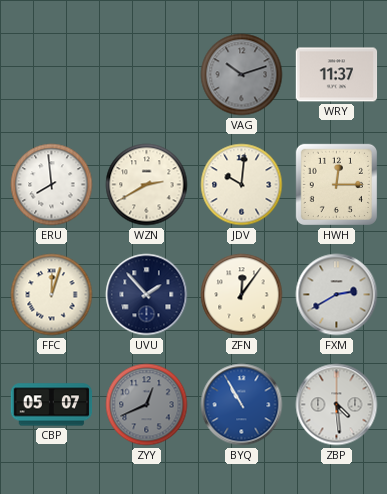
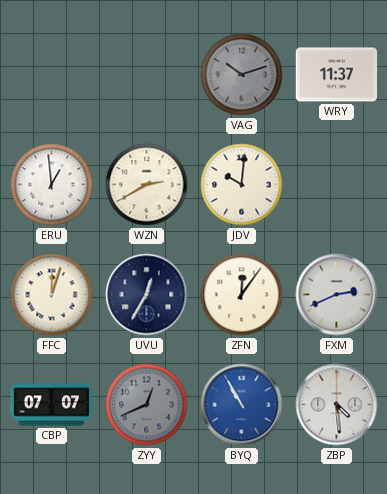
ERU: 7:59 -> 12:59
HWH: 12:15 -> none
UVU: 1:53 -> 12:35
FXM: 2:40 -> 2:41
CBP: 05:07 -> 07:07
